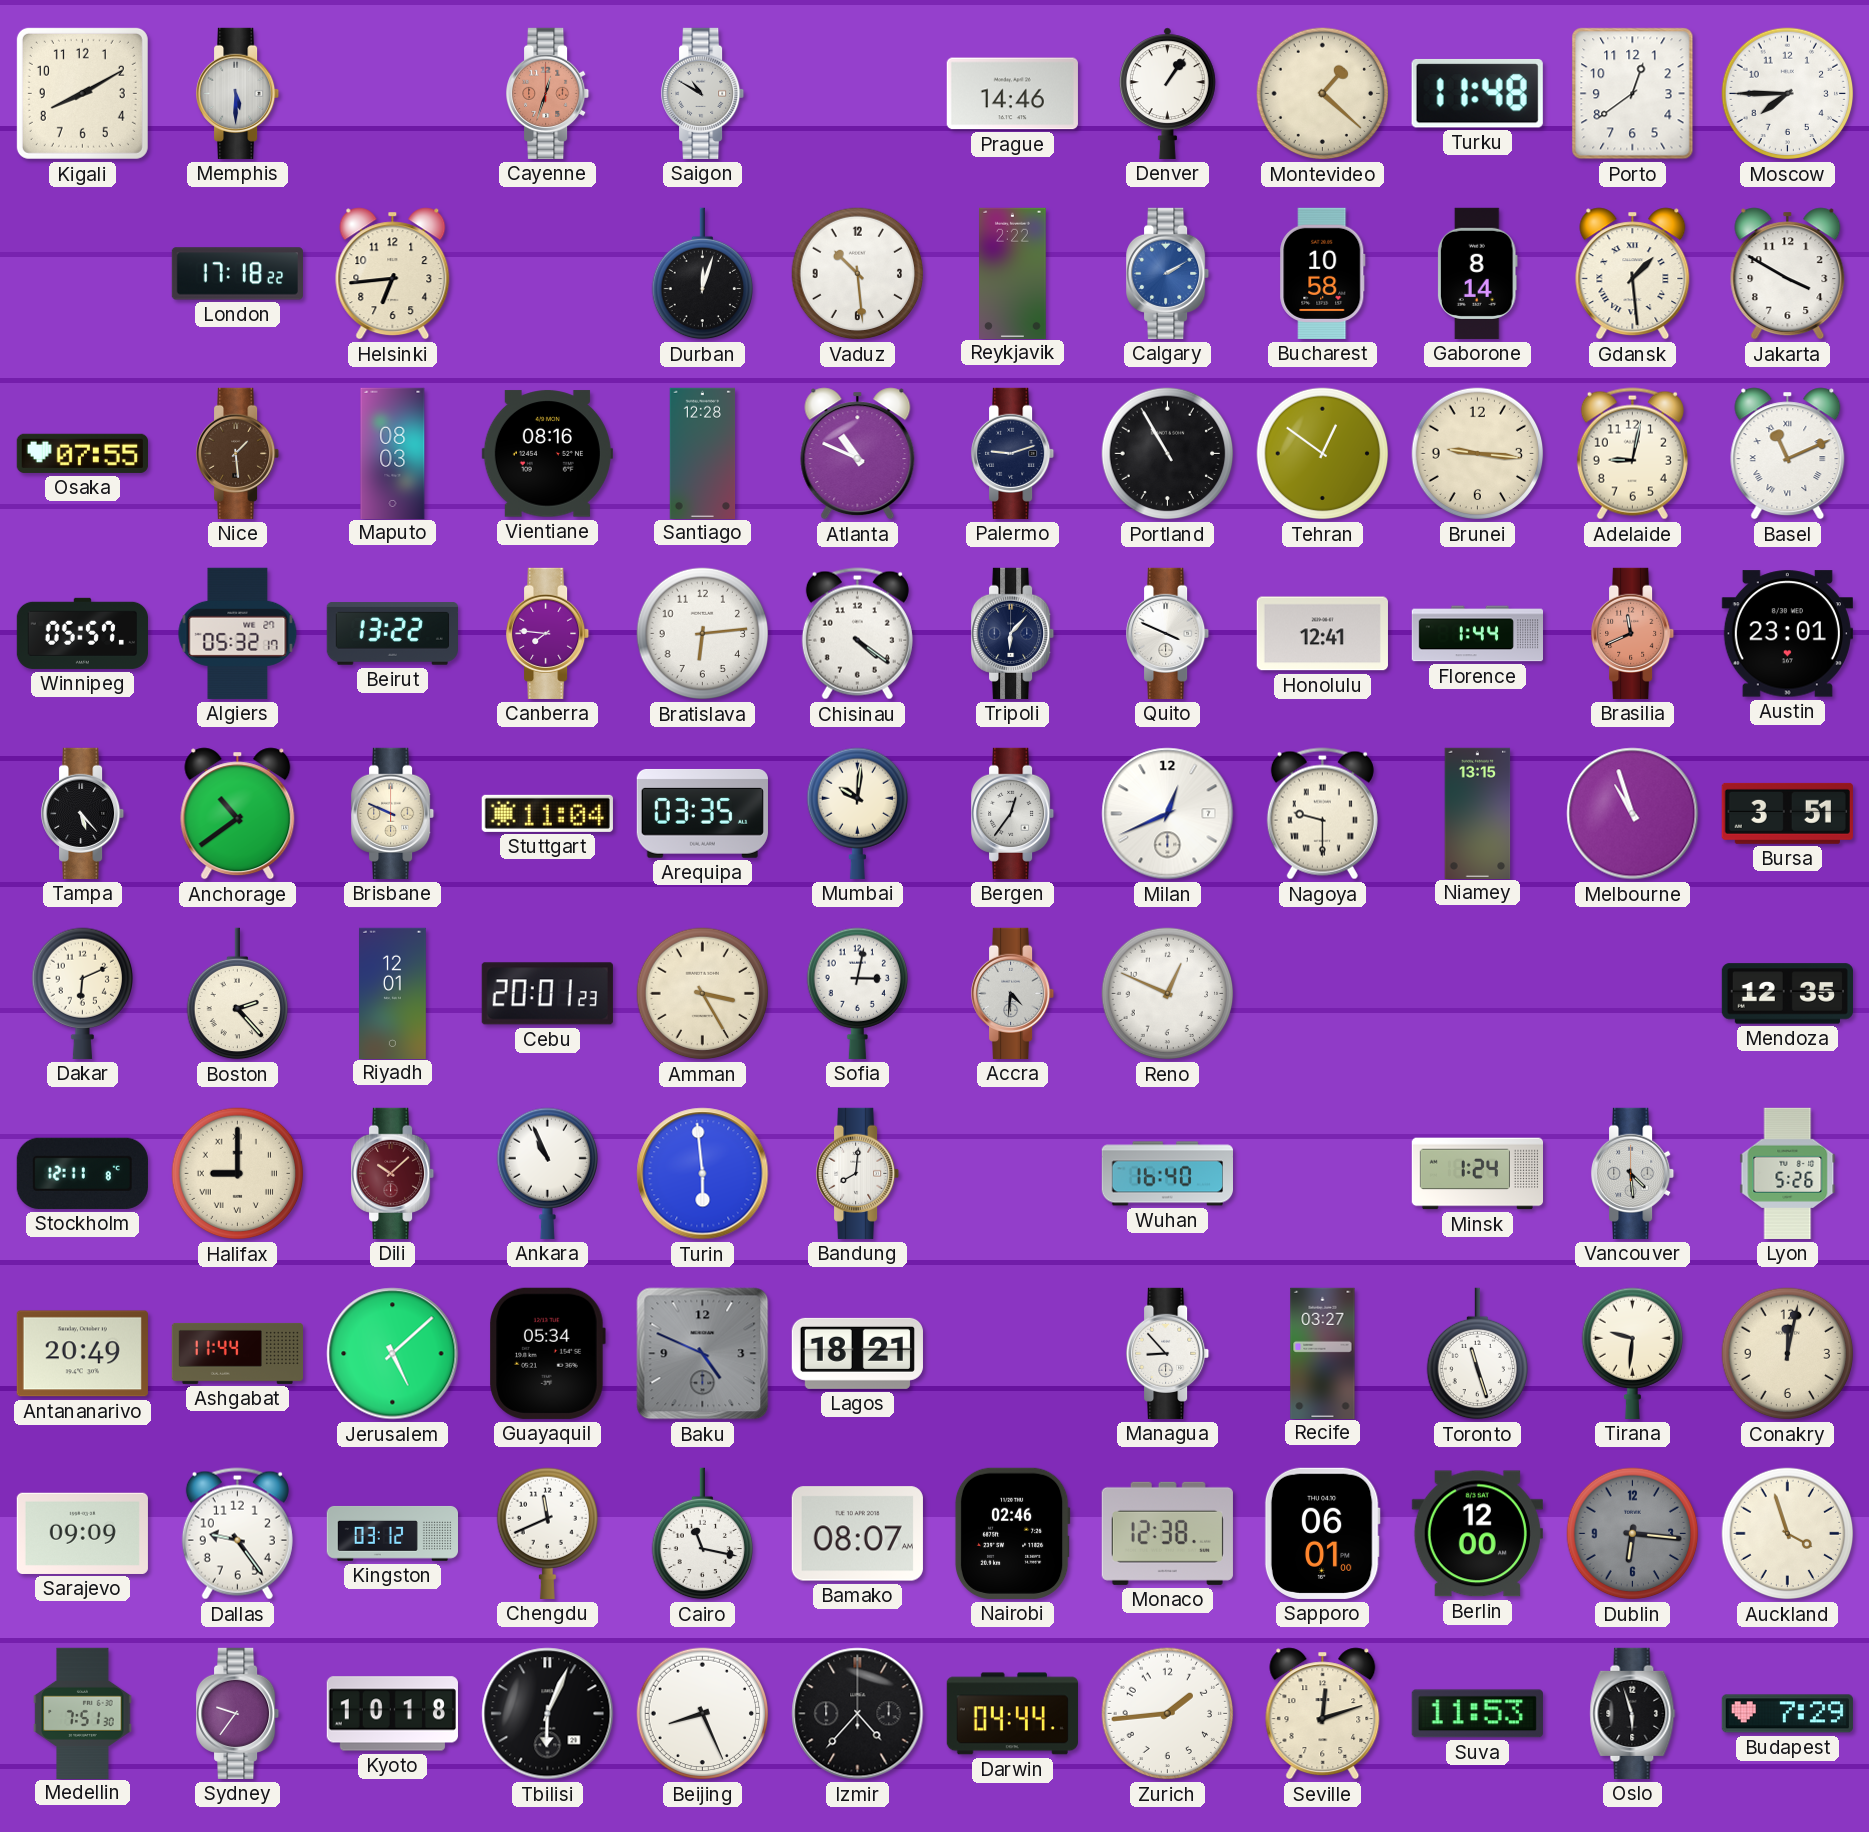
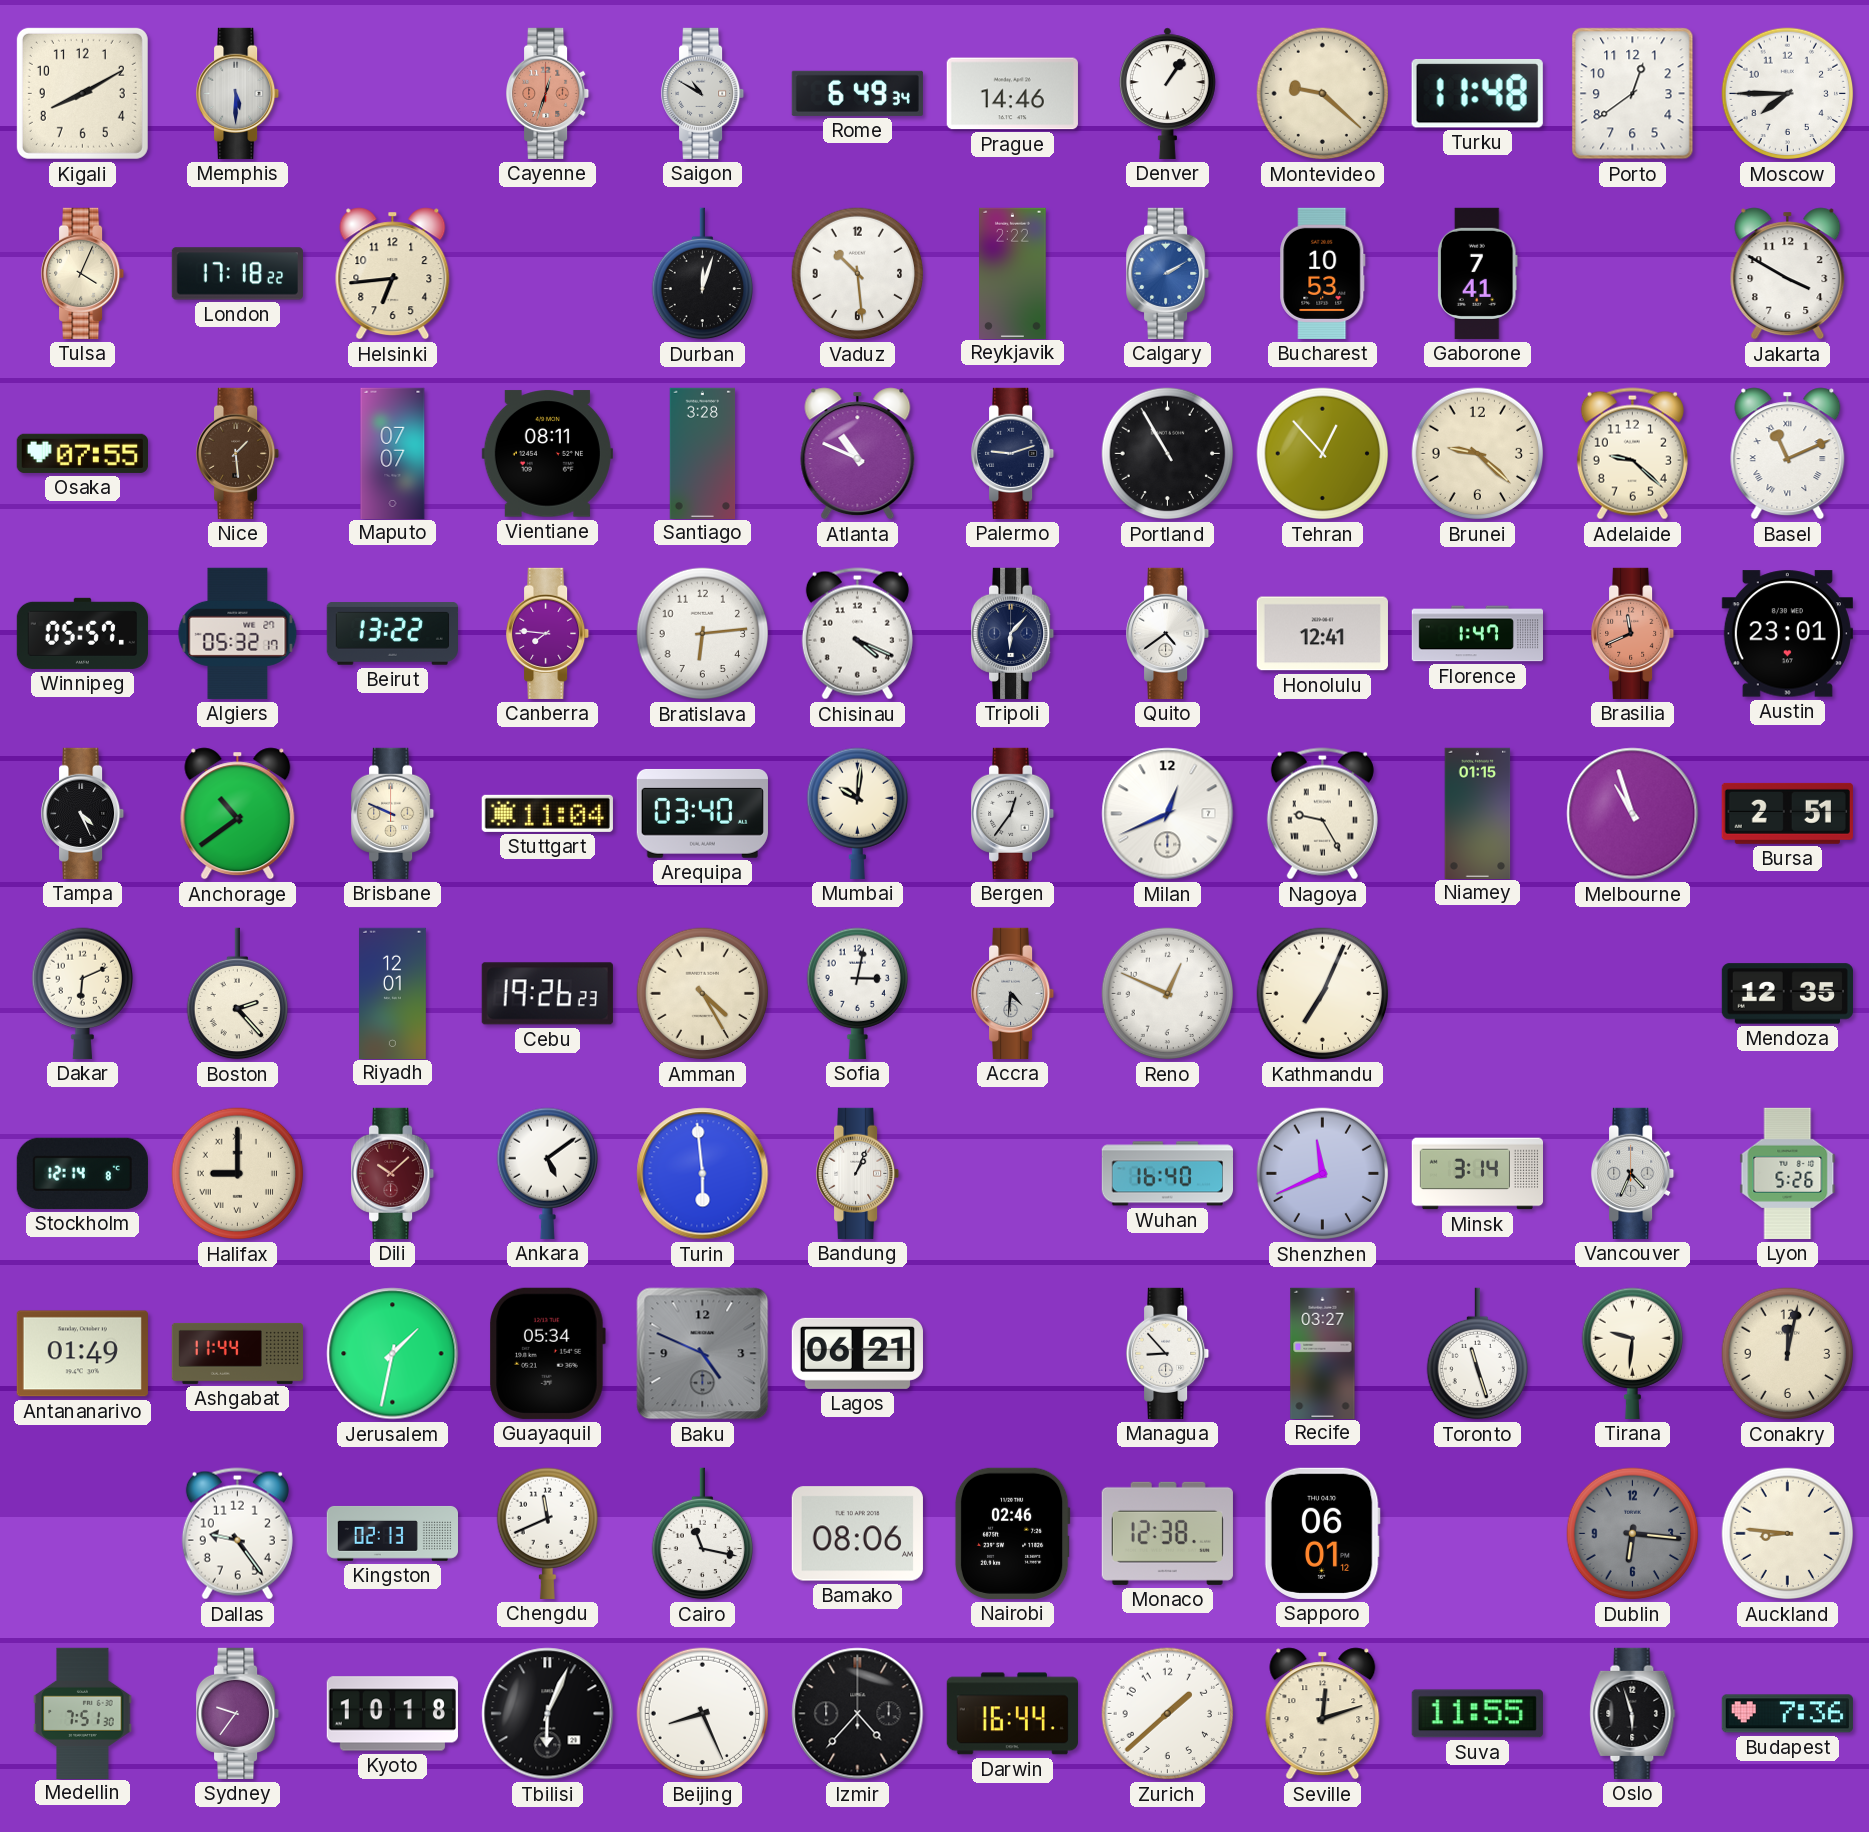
Rome: none -> 6:49
Montevideo: 1:22 -> 9:22
Tulsa: none -> 4:04
Bucharest: 10:58 -> 10:53
Gaborone: 8:14 -> 7:41
Gdansk: 1:29 -> none
Maputo: 08:03 -> 07:07
Vientiane: 08:16 -> 08:11
Santiago: 12:28 -> 3:28
Tehran: 12:51 -> 12:53
Brunei: 9:16 -> 9:22
Adelaide: 9:02 -> 9:22
Chisinau: 4:21 -> 4:19
Quito: 3:49 -> 4:39
Florence: 1:44 -> 1:47
Tampa: 5:23 -> 4:26
Arequipa: 03:35 -> 03:40
Nagoya: 9:30 -> 9:25
Niamey: 13:15 -> 01:15
Bursa: 3:51 -> 2:51
Cebu: 20:01 -> 19:26
Amman: 3:25 -> 4:25
Kathmandu: none -> 7:04
Stockholm: 12:11 -> 12:14
Ankara: 10:56 -> 5:09
Bandung: 8:01 -> 1:04
Shenzhen: none -> 11:41
Minsk: 1:24 -> 3:14
Vancouver: 4:29 -> 4:34
Antananarivo: 20:49 -> 01:49
Jerusalem: 5:08 -> 1:32
Lagos: 18:21 -> 06:21
Sarajevo: 09:09 -> none
Kingston: 03:12 -> 02:13
Bamako: 08:07 -> 08:06
Sapporo: 06:01:00 -> 06:01:12
Berlin: 12:00 -> none
Auckland: 3:57 -> 8:46
Darwin: 04:44 -> 16:44
Zurich: 1:44 -> 1:38
Suva: 11:53 -> 11:55
Budapest: 7:29 -> 7:36
